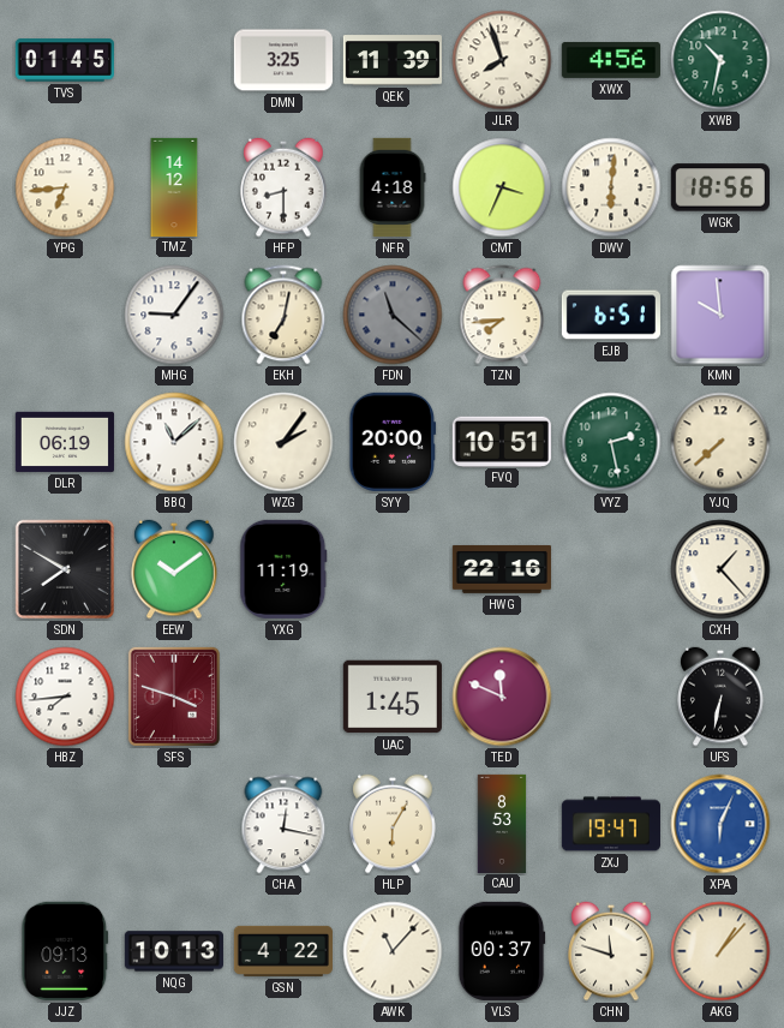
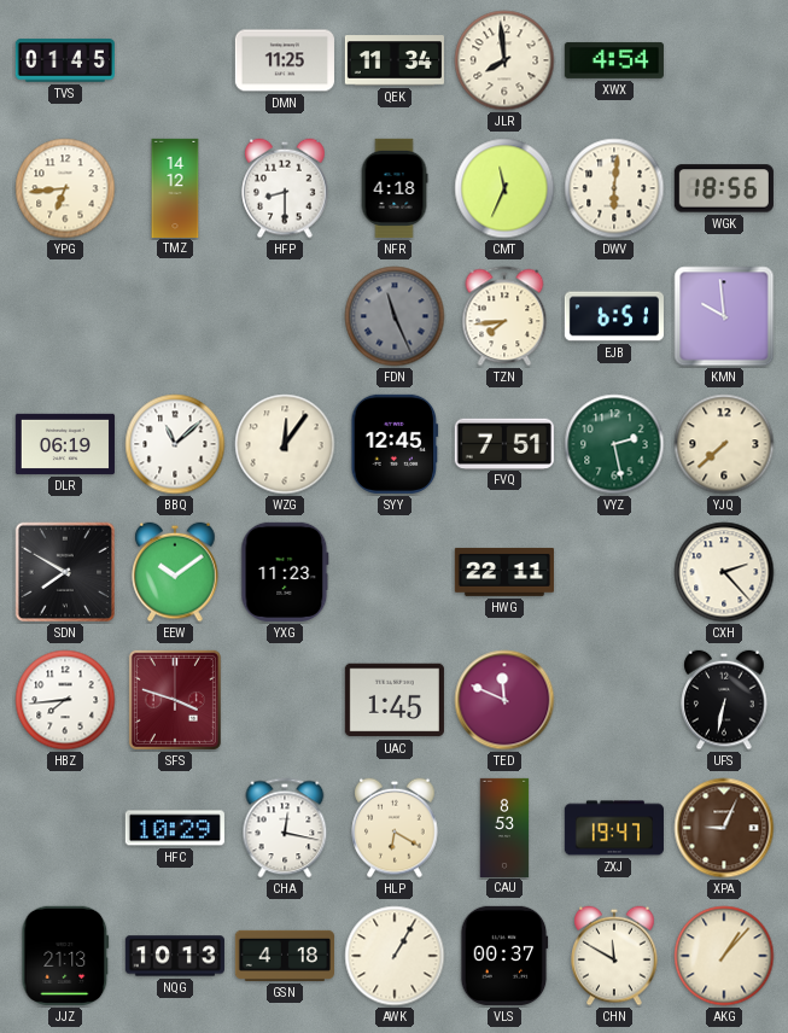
DMN: 3:25 -> 11:25
QEK: 11:39 -> 11:34
JLR: 7:57 -> 7:59
XWX: 4:56 -> 4:54
XWB: 10:32 -> none
CMT: 3:34 -> 11:34
MHG: 9:06 -> none
EKH: 7:02 -> none
FDN: 11:22 -> 11:26
WZG: 2:06 -> 12:06
SYY: 20:00 -> 12:45
FVQ: 10:51 -> 7:51
YXG: 11:19 -> 11:23
HWG: 22:16 -> 22:11
CXH: 1:23 -> 2:23
HFC: none -> 10:29
HLP: 6:05 -> 6:20
XPA: 6:04 -> 9:04
XPA dial: blue -> brown
JJZ: 09:13 -> 21:13
GSN: 4:22 -> 4:18
AWK: 11:07 -> 1:05
CHN: 11:48 -> 11:50
